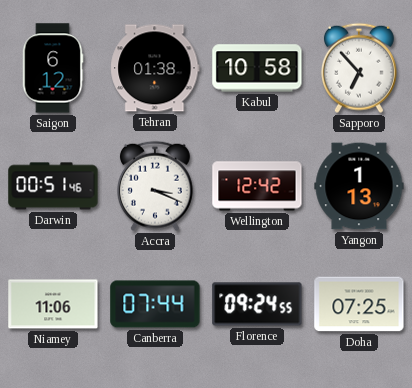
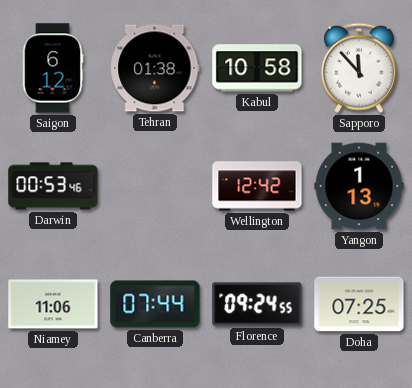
Sapporo: 6:53 -> 11:53
Darwin: 00:51 -> 00:53
Accra: 3:19 -> none
